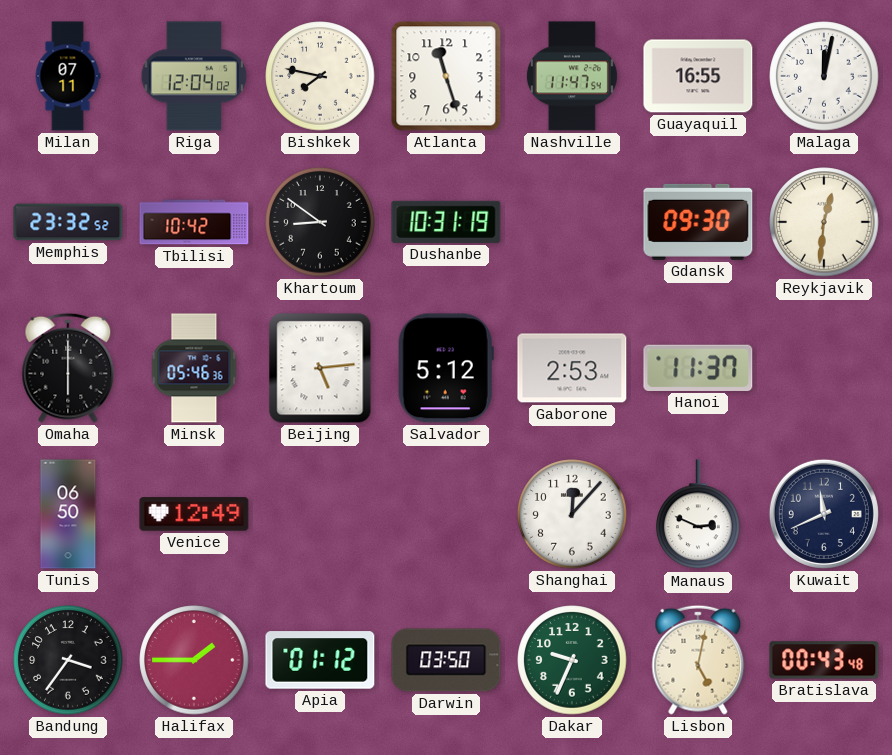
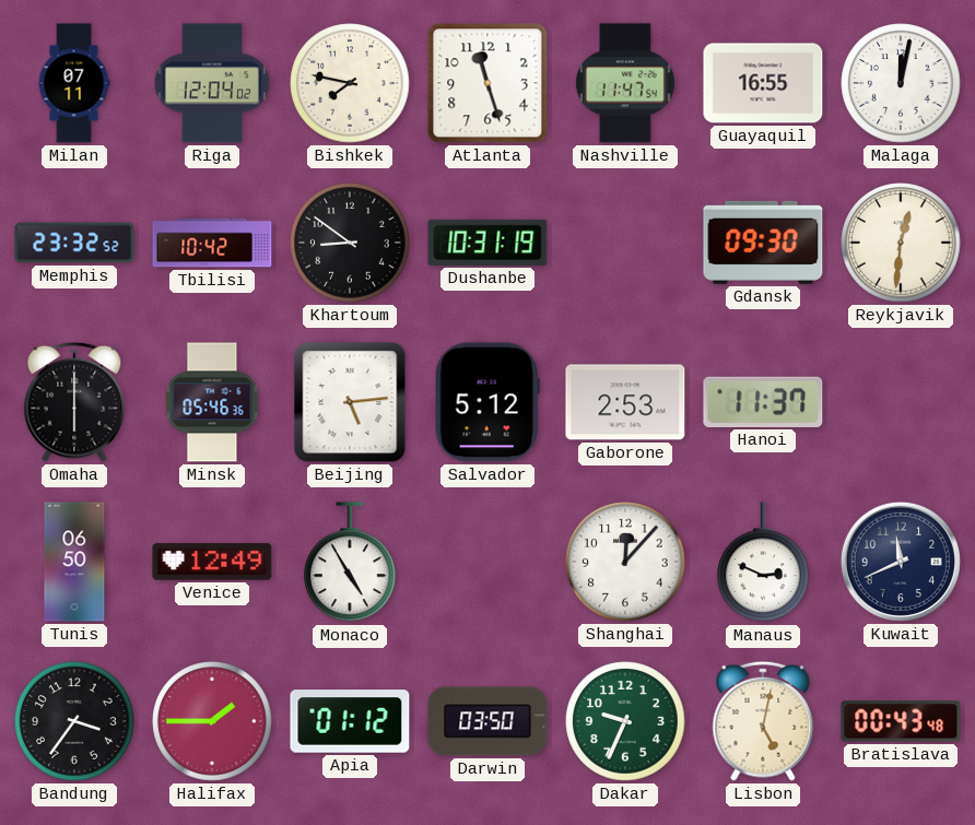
Monaco: none -> 4:55
